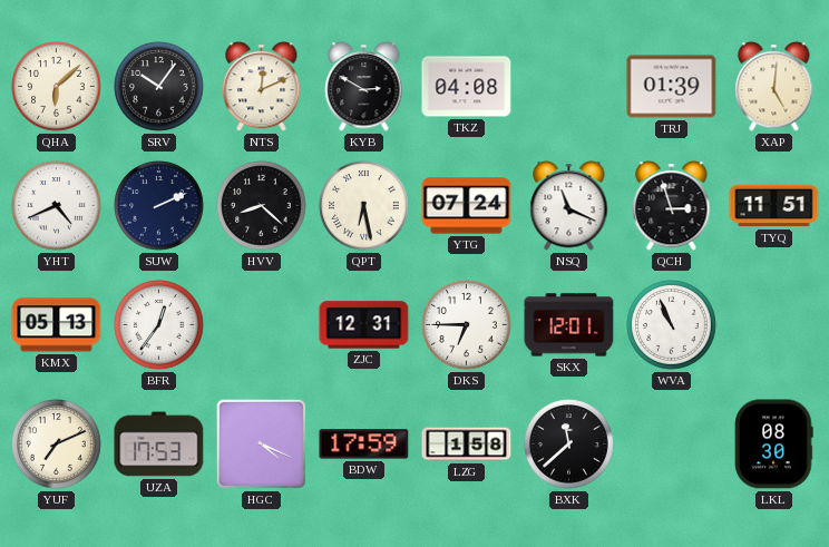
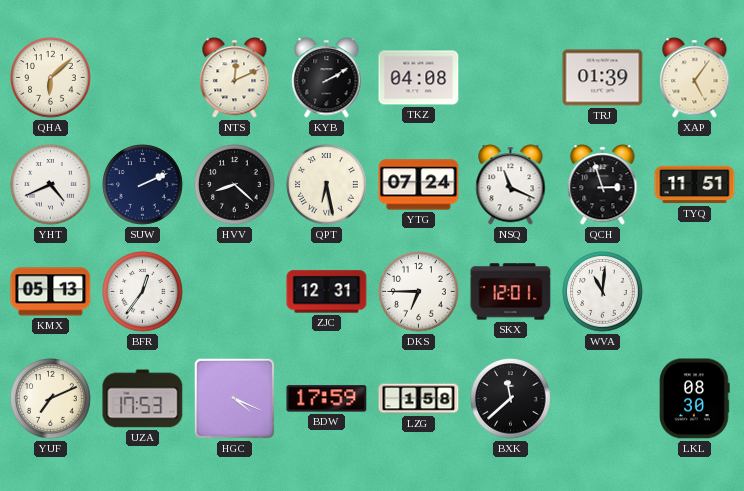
SRV: 10:06 -> none
KYB: 2:50 -> 2:10
XAP: 5:01 -> 5:06
WVA: 10:56 -> 11:01
